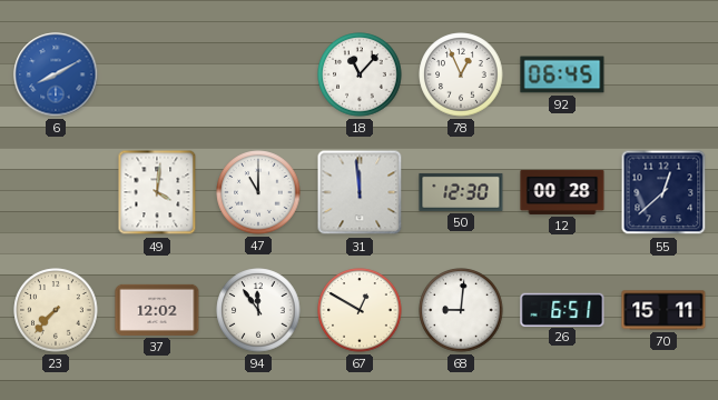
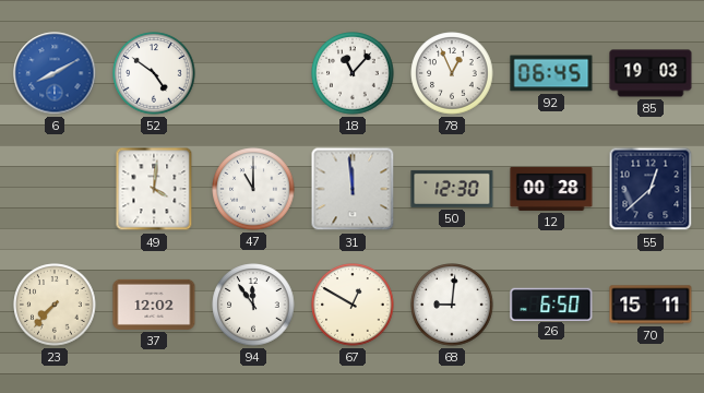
52: none -> 4:51
85: none -> 19:03
26: 6:51 -> 6:50
